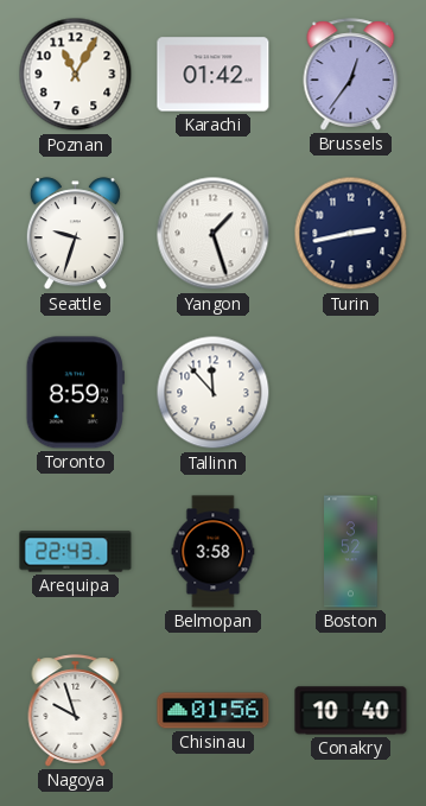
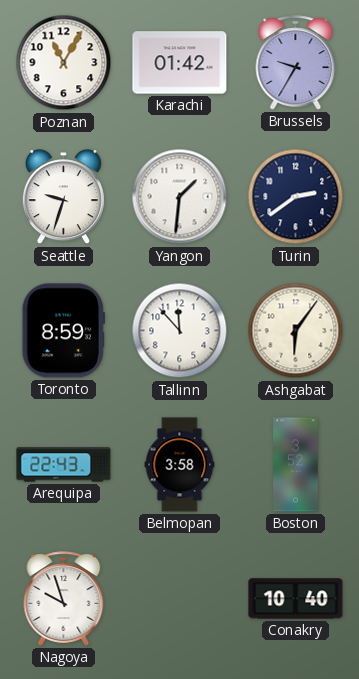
Brussels: 12:36 -> 9:35
Yangon: 1:27 -> 1:31
Turin: 2:43 -> 2:39
Ashgabat: none -> 6:06
Chisinau: 01:56 -> none
